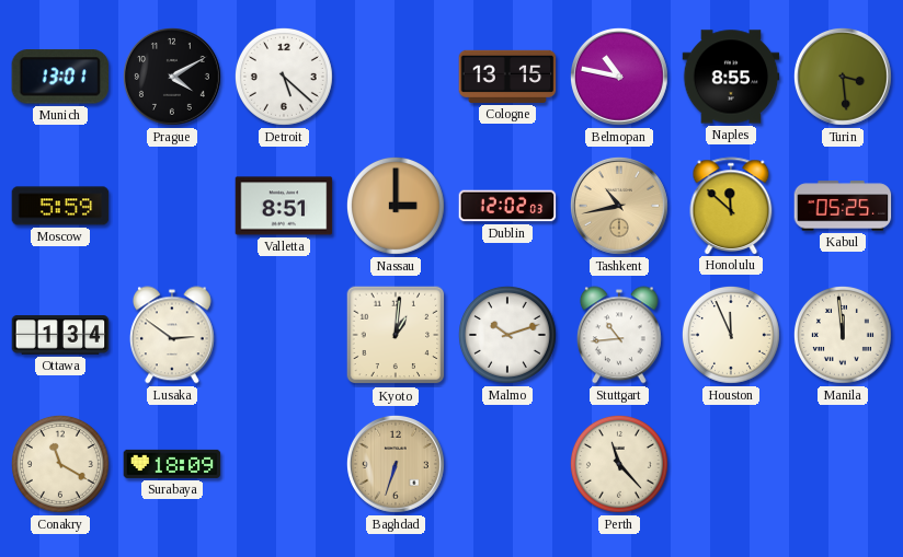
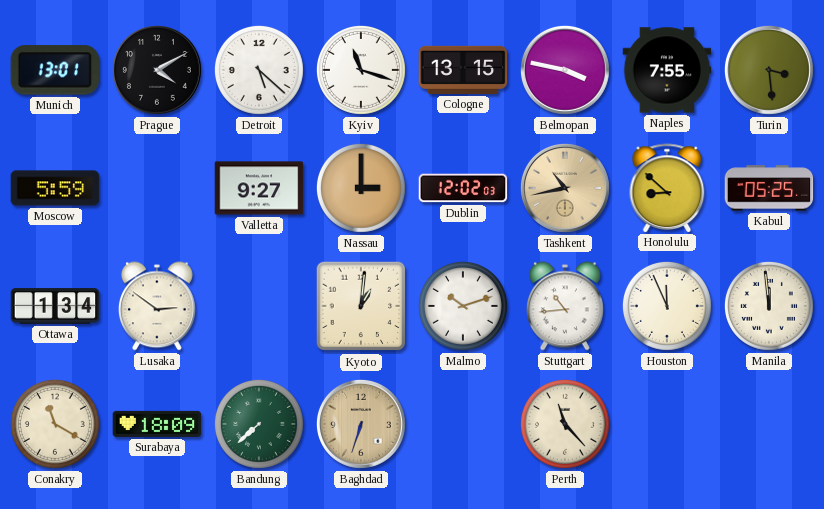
Kyiv: none -> 11:18
Belmopan: 10:47 -> 3:47
Naples: 8:55 -> 7:55
Valletta: 8:51 -> 9:27
Honolulu: 11:52 -> 8:52
Bandung: none -> 7:38
